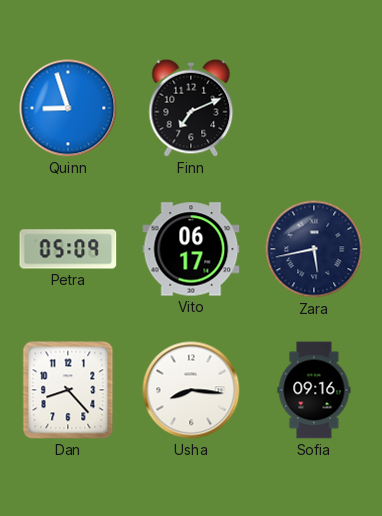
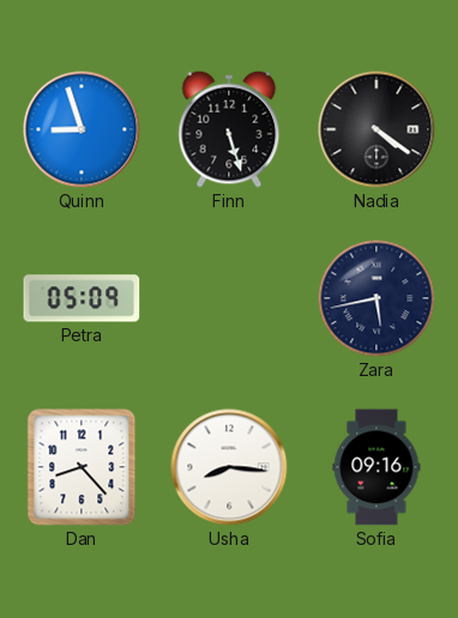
Finn: 7:11 -> 5:27
Nadia: none -> 4:21
Vito: 06:17 -> none
